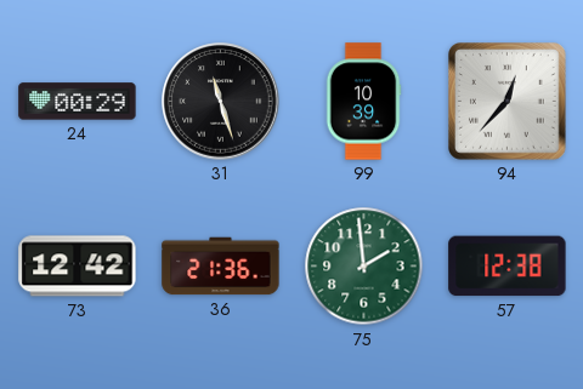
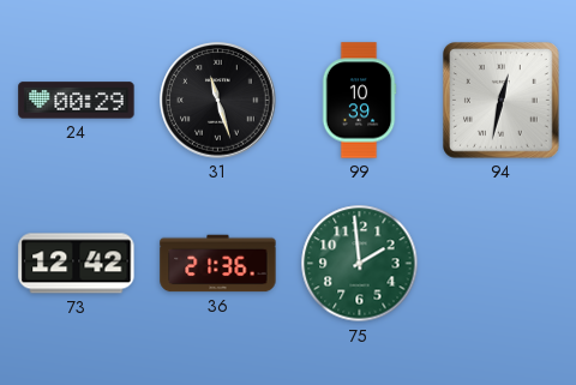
94: 12:37 -> 12:32
57: 12:38 -> none
